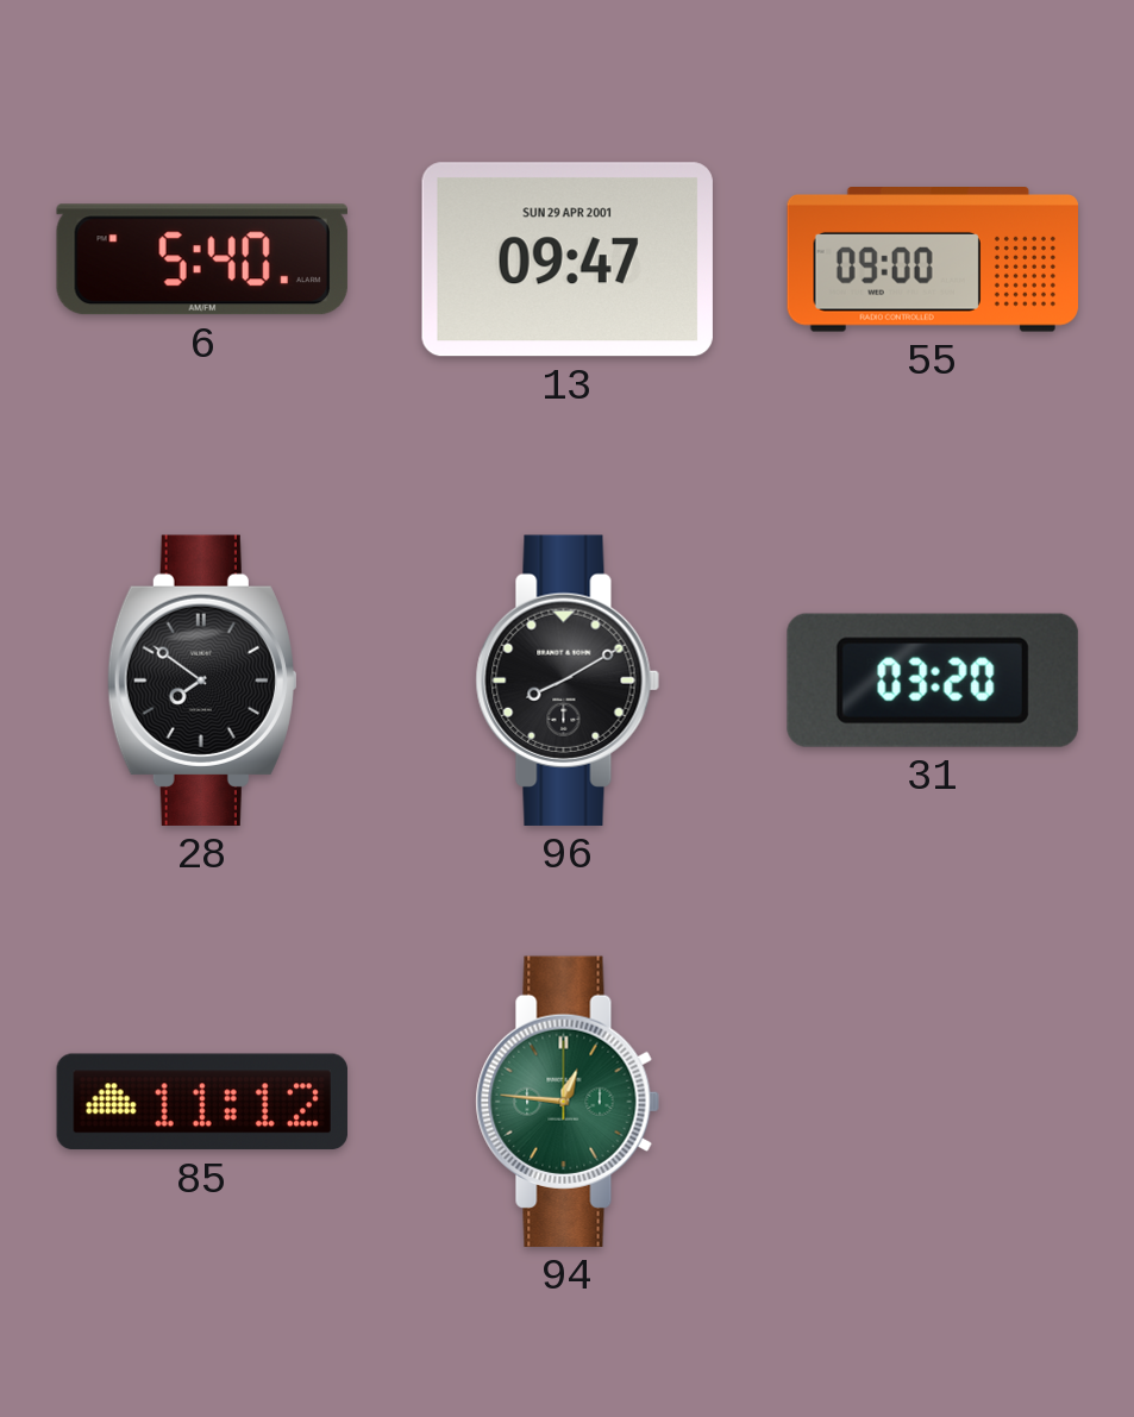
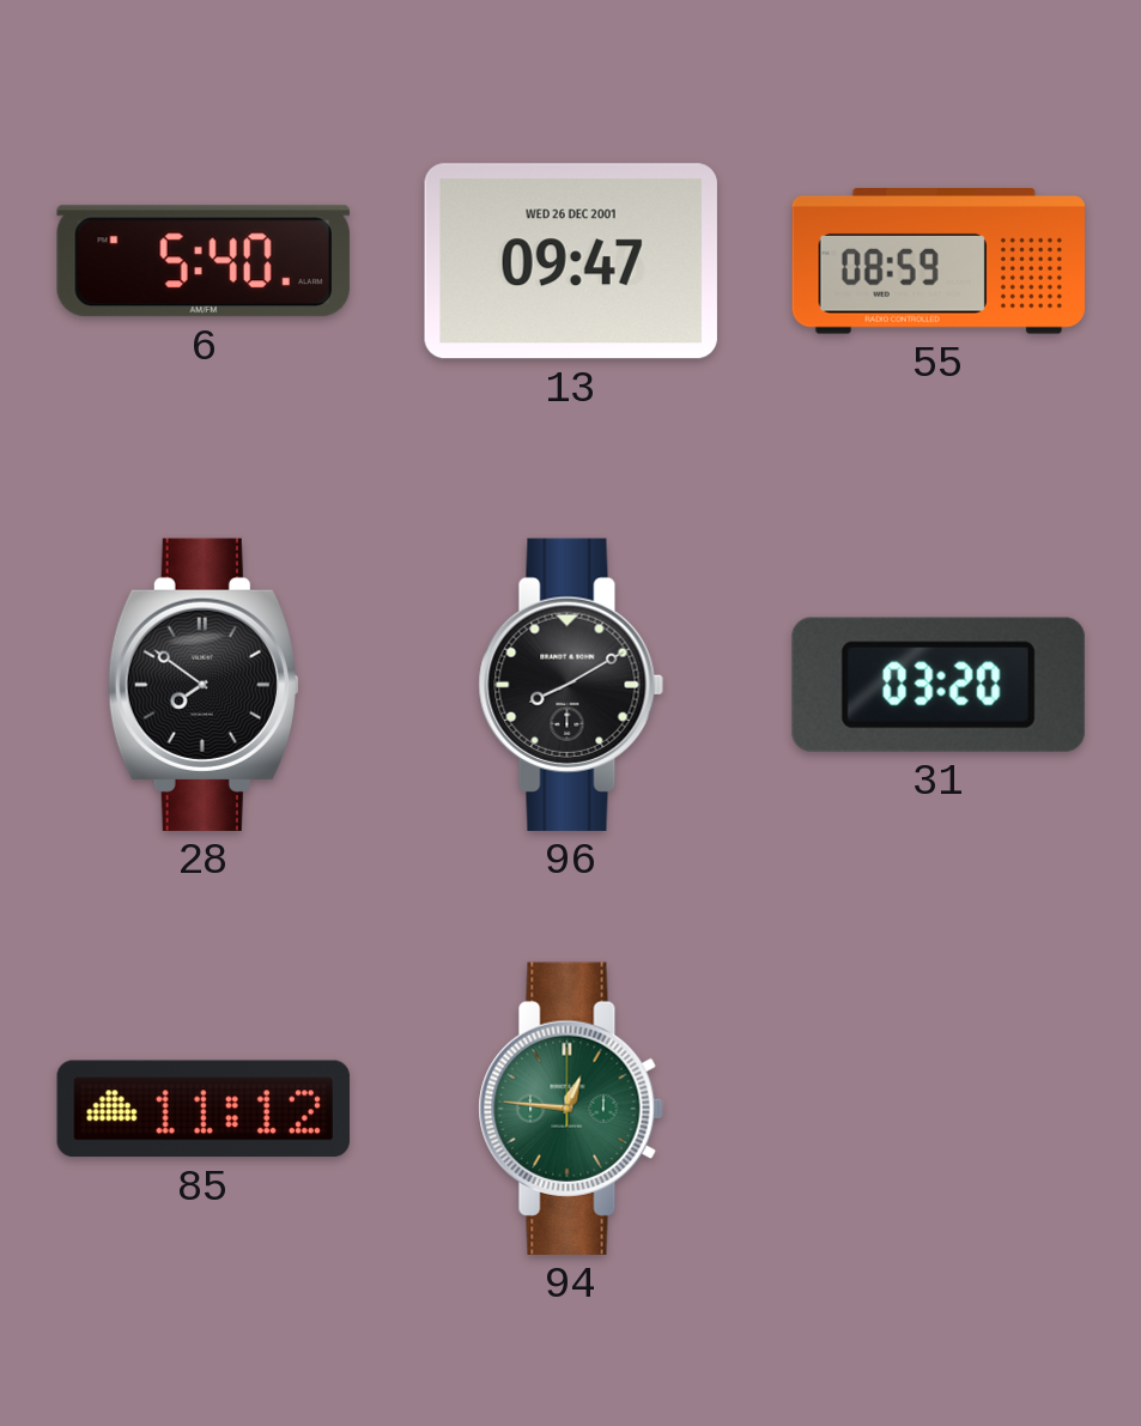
13 date: SUN 29 APR 2001 -> WED 26 DEC 2001
55: 09:00 -> 08:59
